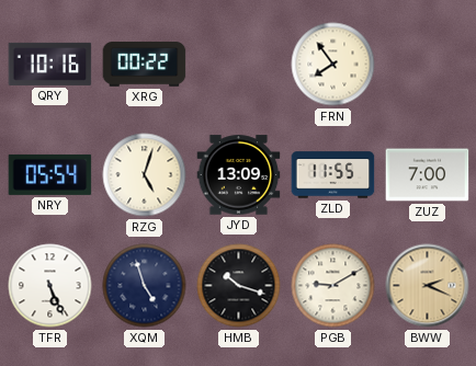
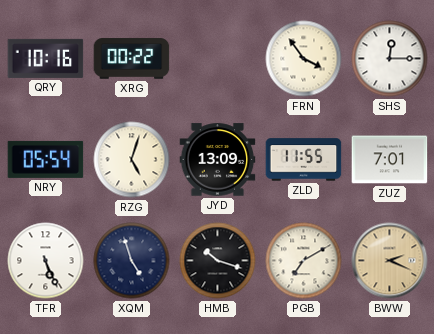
FRN: 7:54 -> 3:54
SHS: none -> 12:15
ZUZ: 7:00 -> 7:01
PGB: 9:10 -> 7:10
